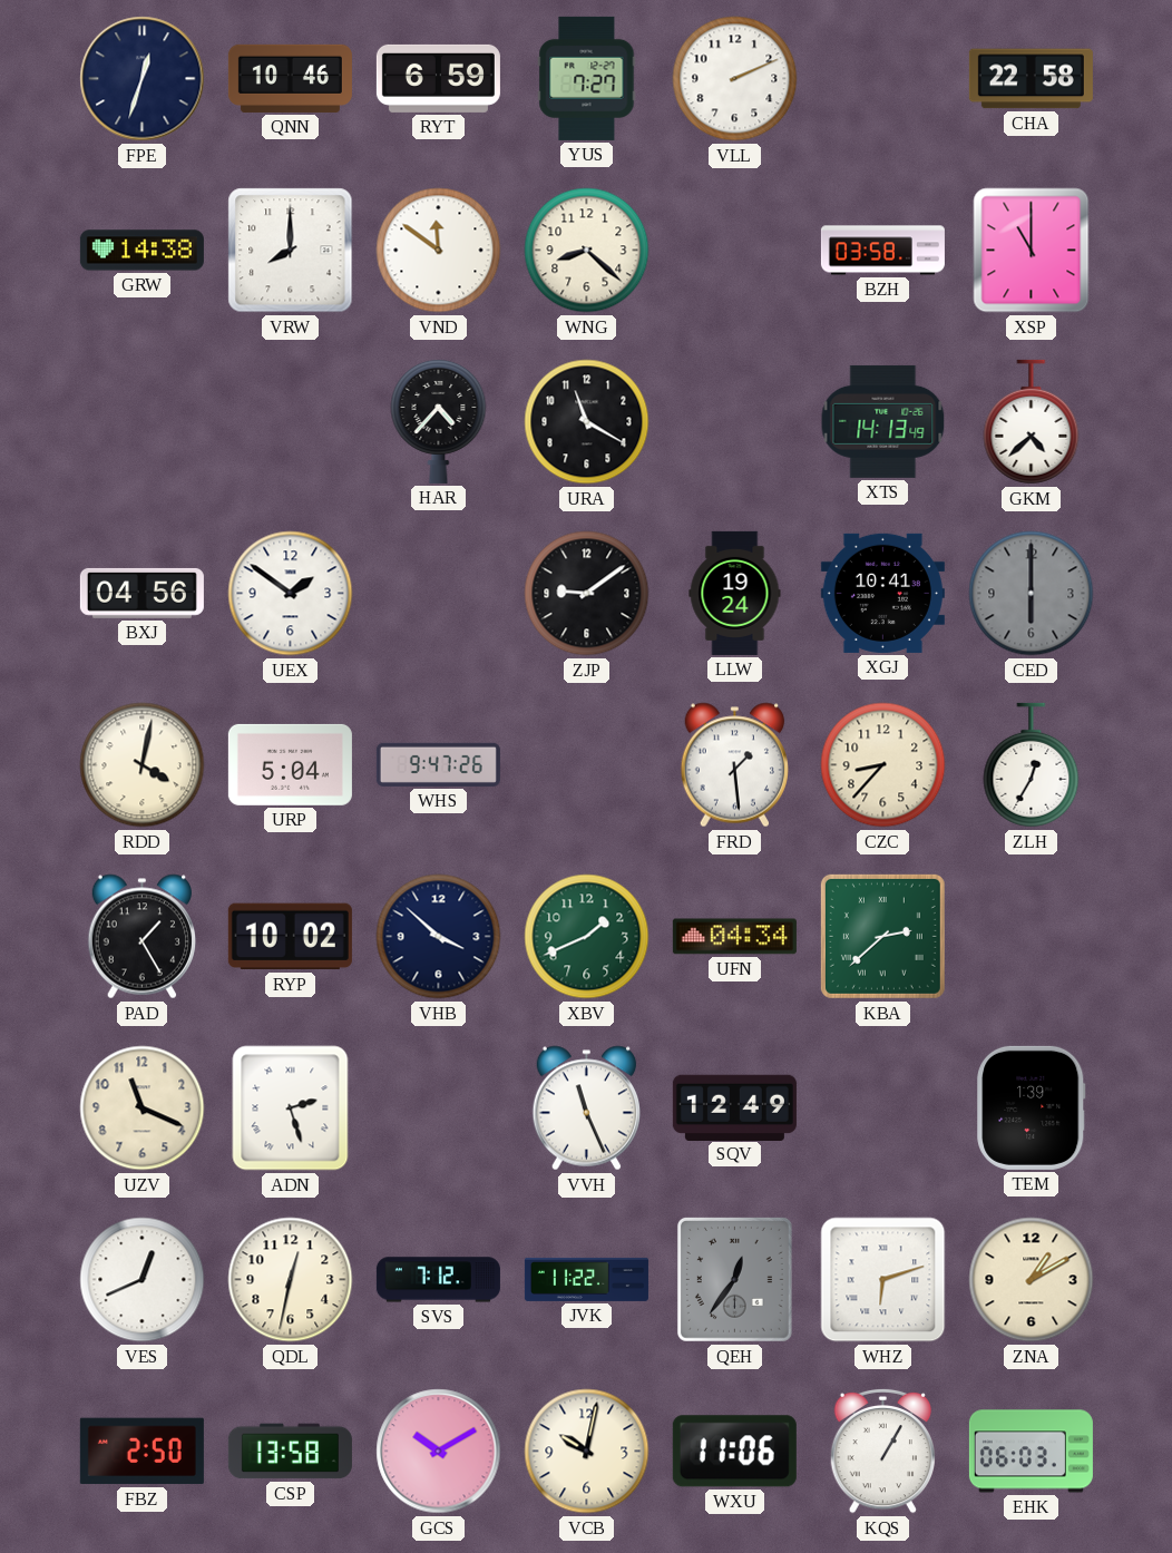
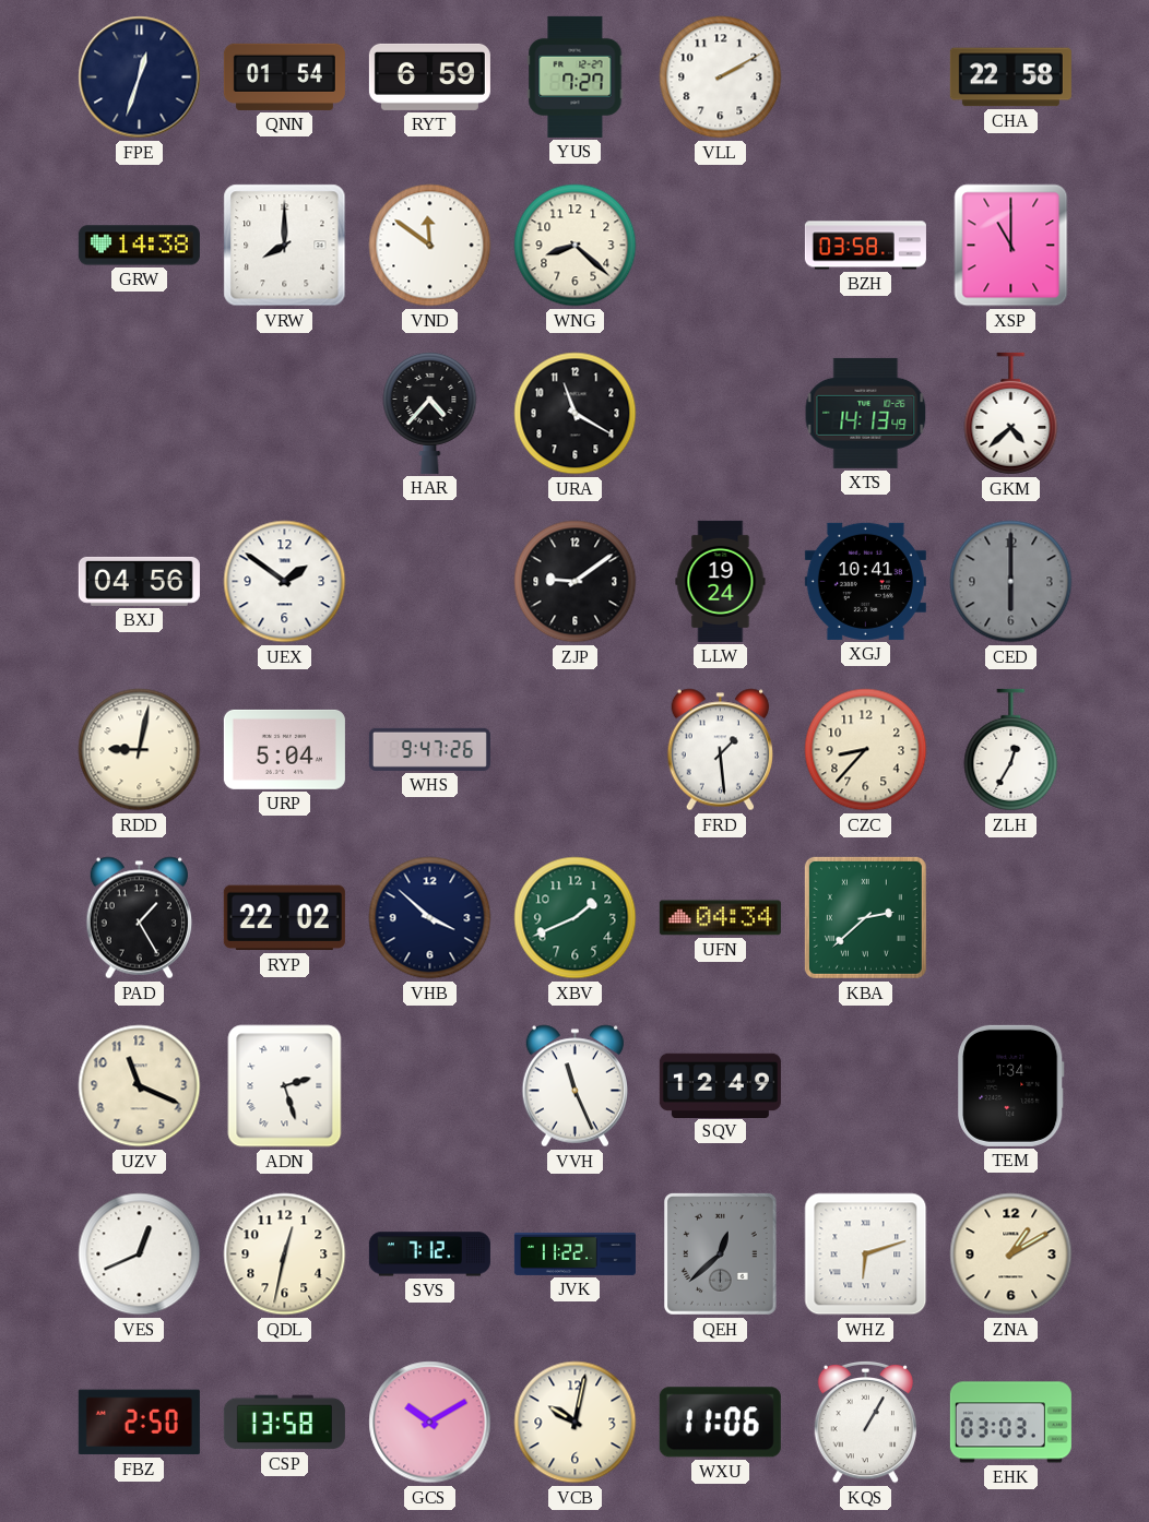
QNN: 10:46 -> 01:54
VLL: 2:11 -> 2:10
RDD: 4:02 -> 9:02
RYP: 10:02 -> 22:02
TEM: 1:39 -> 1:34
QEH: 12:36 -> 12:38
EHK: 06:03 -> 03:03
